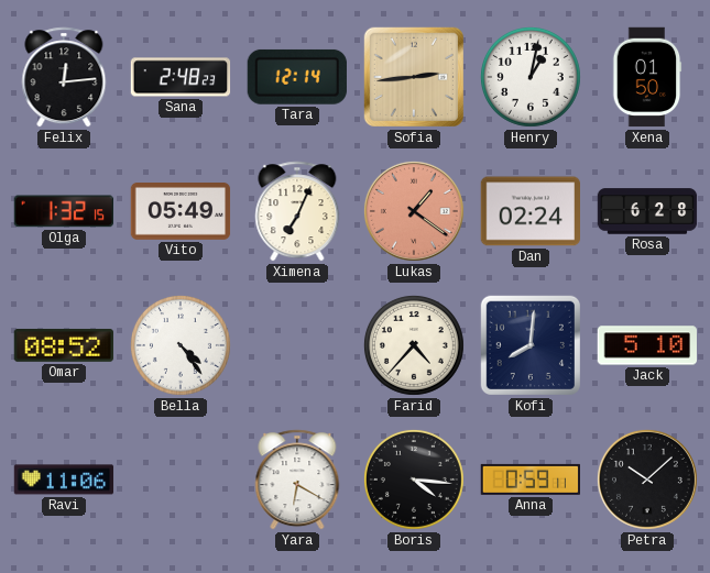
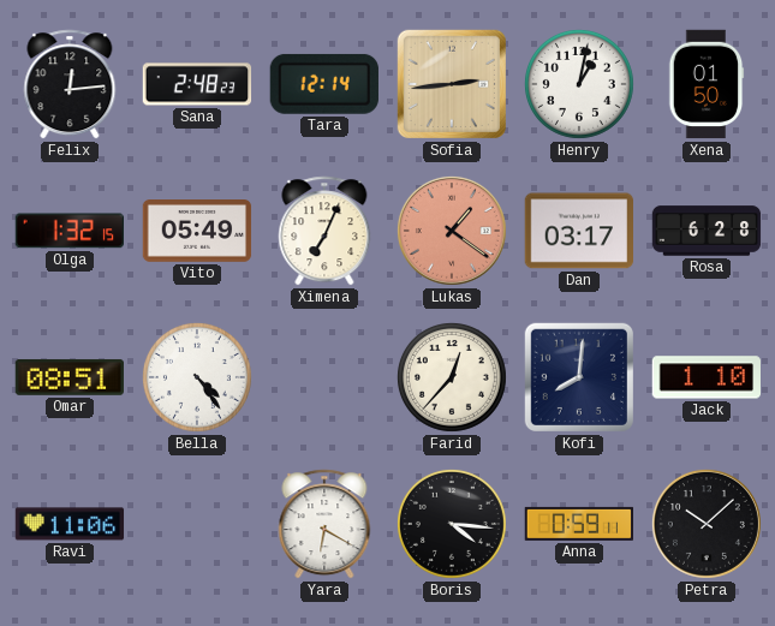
Dan: 02:24 -> 03:17
Omar: 08:52 -> 08:51
Farid: 4:37 -> 12:37
Jack: 5:10 -> 1:10
